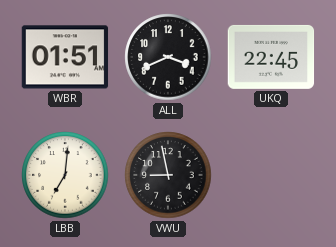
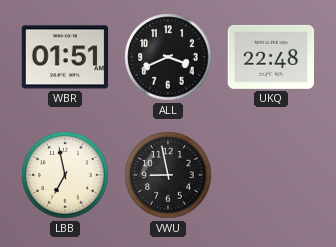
UKQ: 22:45 -> 22:48
LBB: 7:01 -> 6:58
